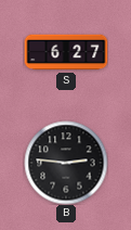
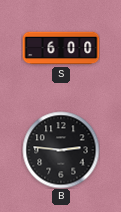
S: 6:27 -> 6:00
